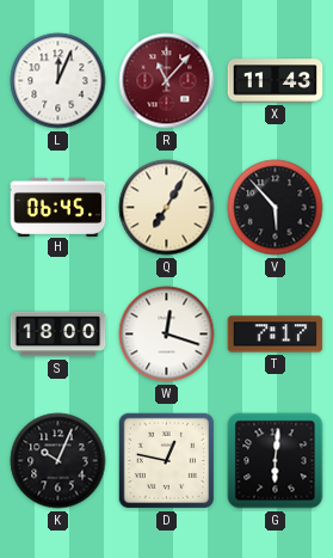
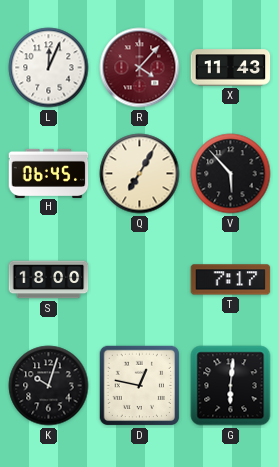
R: 11:07 -> 4:07
W: 12:18 -> none
K: 10:04 -> 10:03
